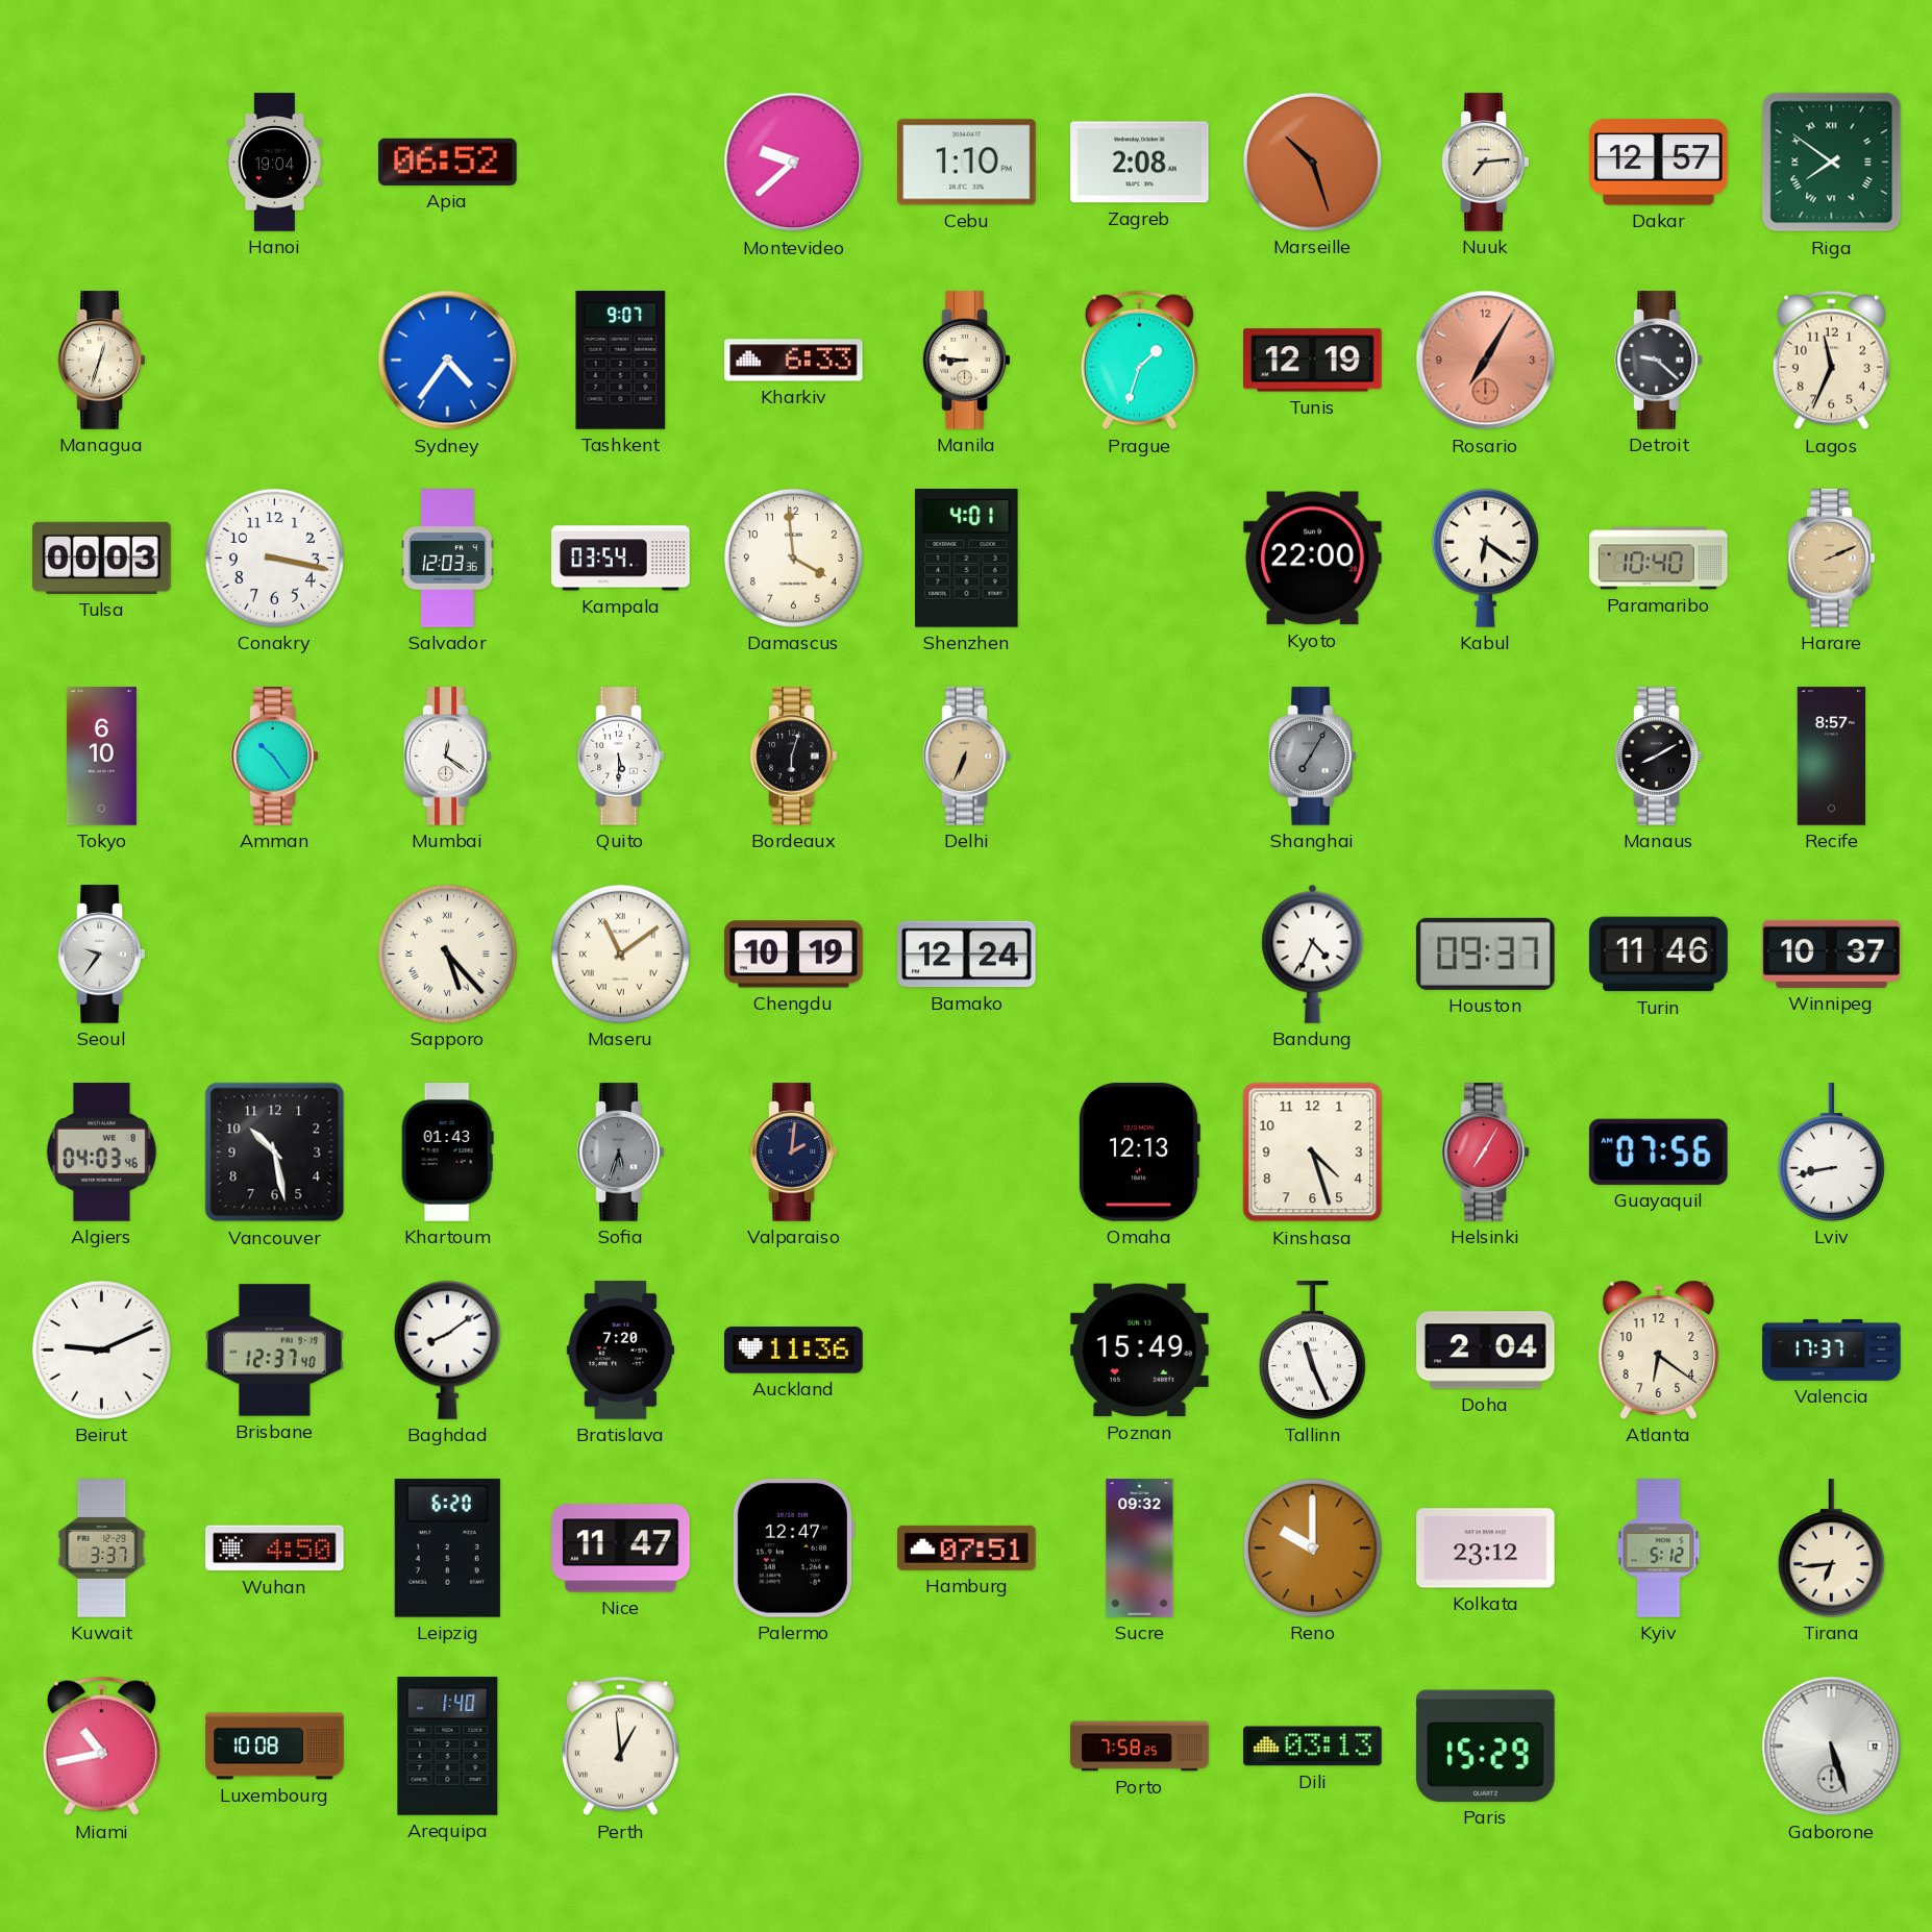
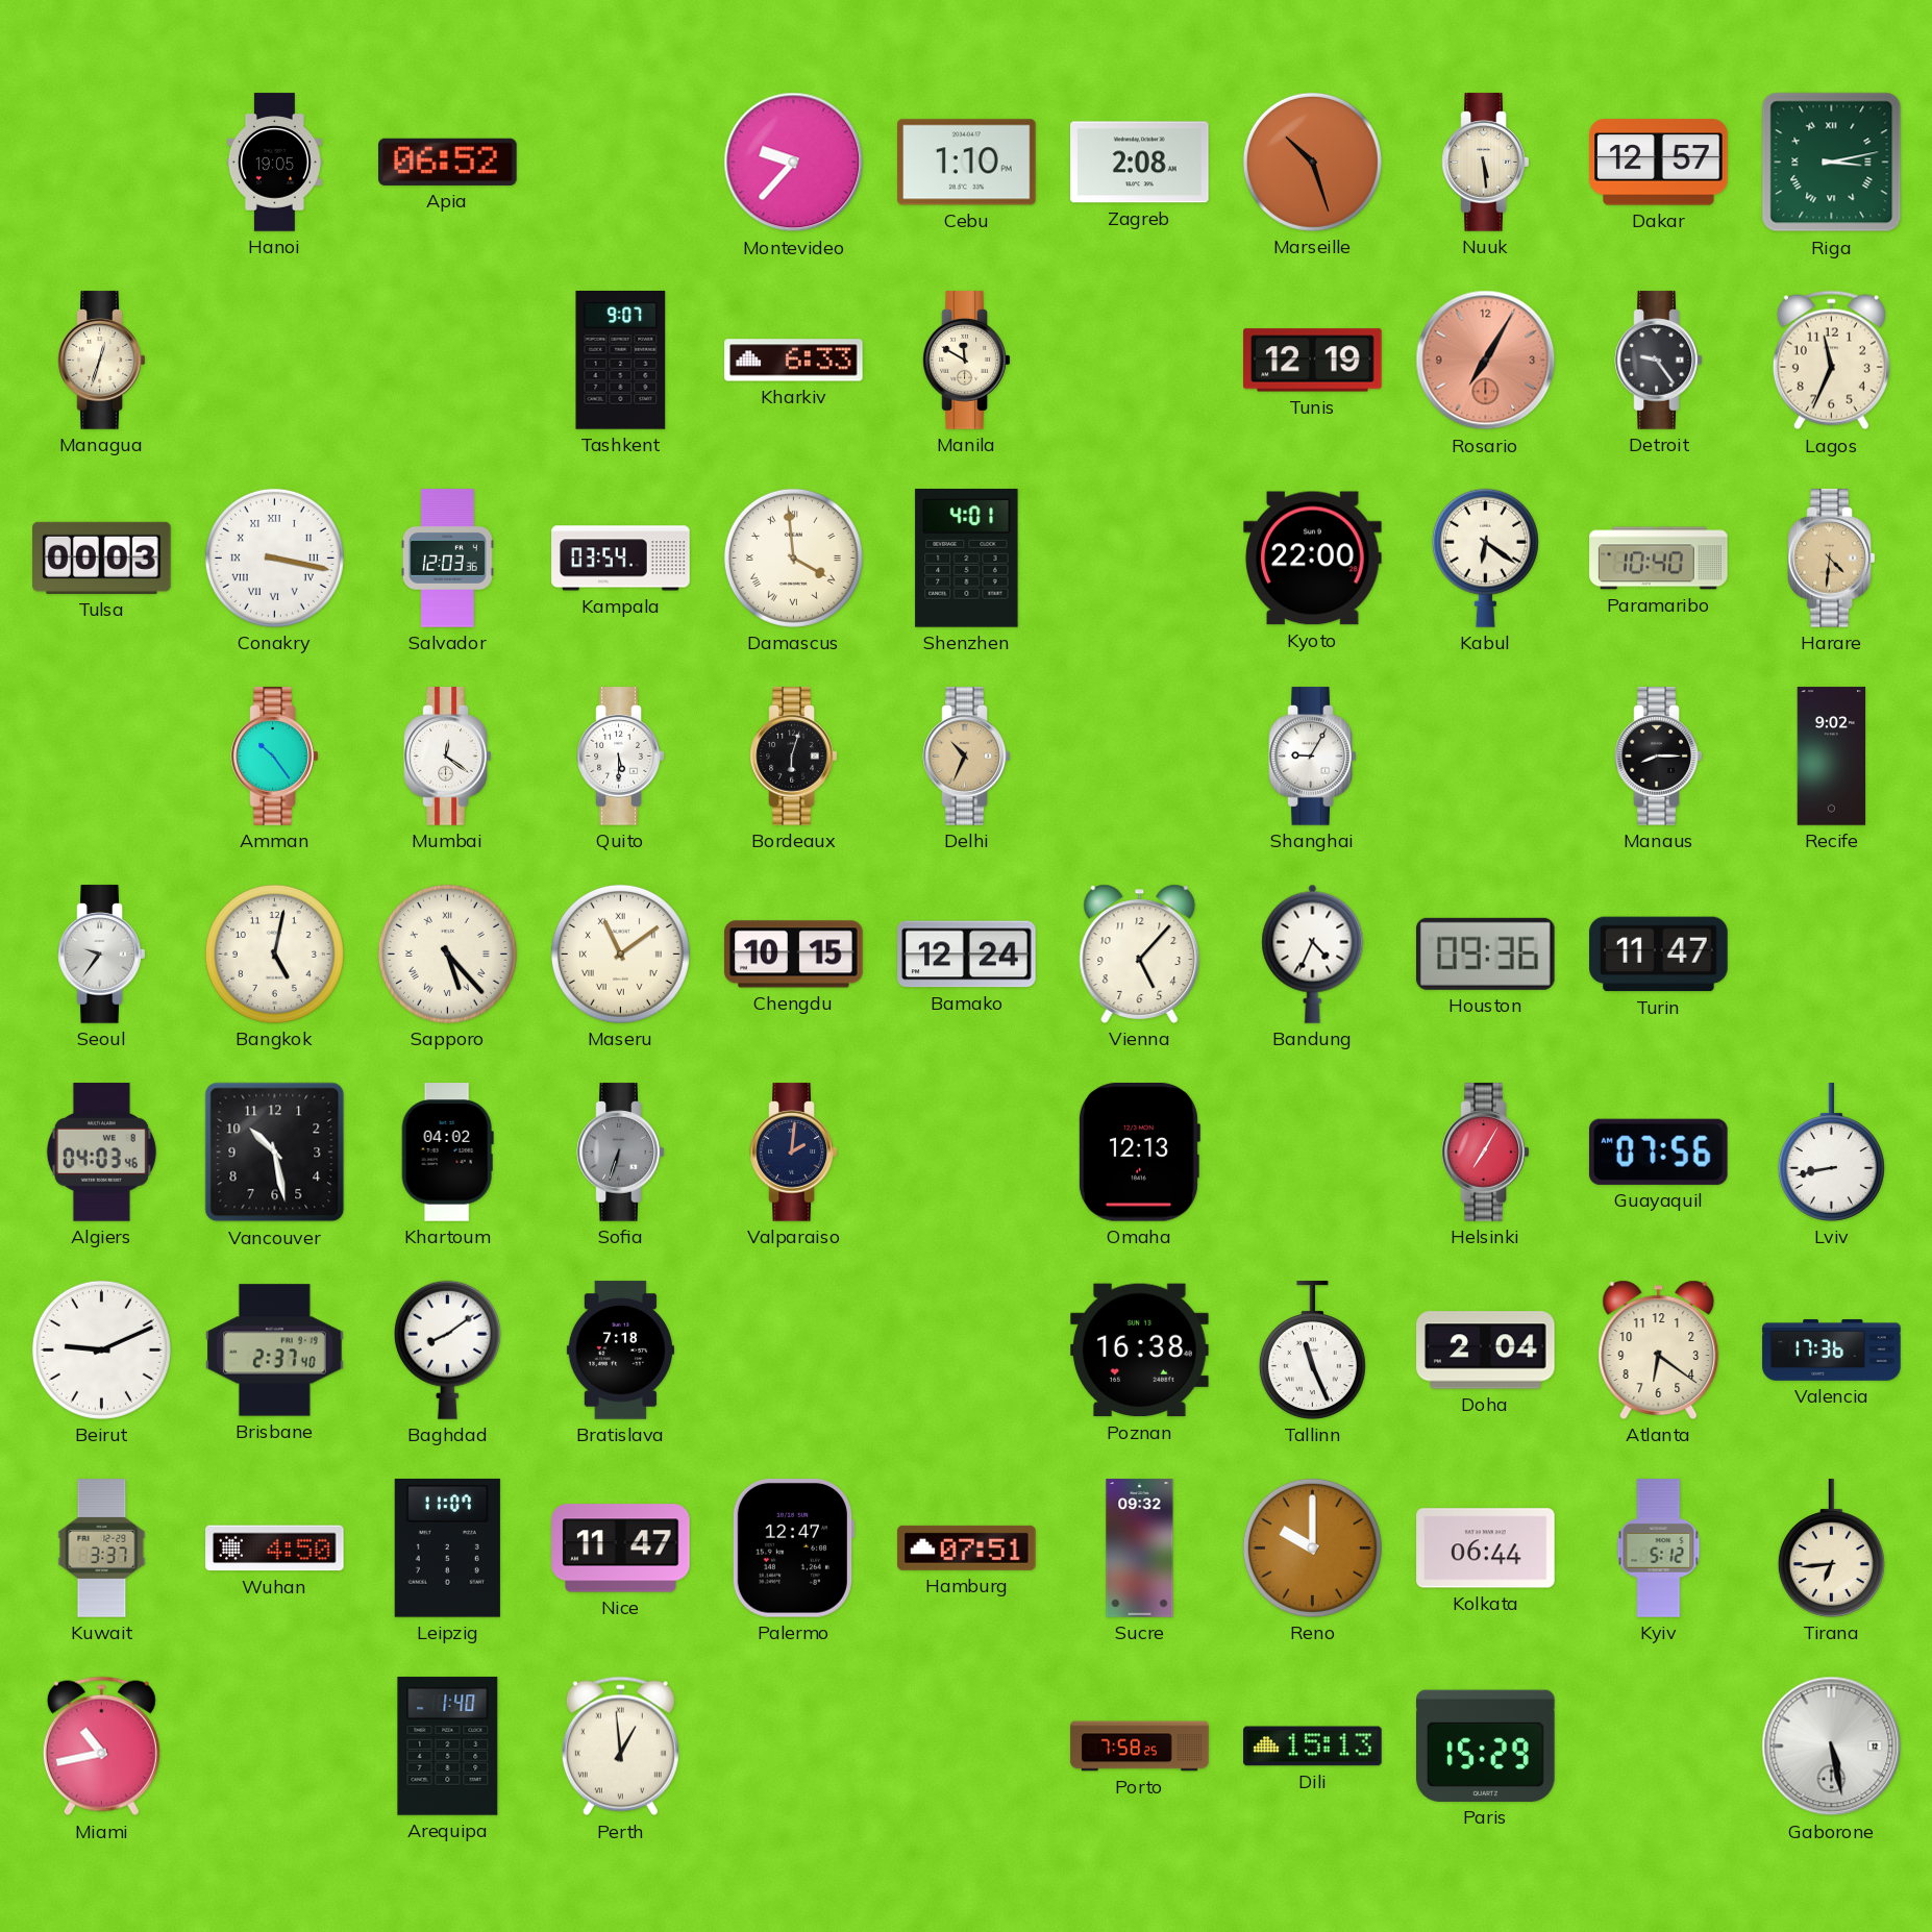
Hanoi: 19:04 -> 19:05
Montevideo: 9:38 -> 9:37
Nuuk: 7:14 -> 5:29
Riga: 7:51 -> 3:13
Sydney: 4:36 -> none
Manila: 8:46 -> 11:50
Prague: 1:33 -> none
Detroit: 9:22 -> 9:24
Conakry numerals: Arabic -> Roman
Damascus numerals: Arabic -> Roman
Harare: 2:11 -> 4:31
Tokyo: 6:10 -> none
Delhi: 6:34 -> 10:34
Shanghai: 7:05 -> 9:05
Shanghai dial: grey -> white
Manaus: 8:10 -> 8:15
Recife: 8:57 -> 9:02
Bangkok: none -> 5:02
Chengdu: 10:19 -> 10:15
Vienna: none -> 5:07
Houston: 09:37 -> 09:36
Turin: 11:46 -> 11:47
Winnipeg: 10:37 -> none
Khartoum: 01:43 -> 04:02
Sofia: 5:33 -> 6:33
Kinshasa: 4:27 -> none
Brisbane: 12:37 -> 2:37
Bratislava: 7:20 -> 7:18
Auckland: 11:36 -> none
Poznan: 15:49 -> 16:38
Valencia: 17:37 -> 17:36
Leipzig: 6:20 -> 11:07
Kolkata: 23:12 -> 06:44
Luxembourg: 10:08 -> none
Dili: 03:13 -> 15:13
Gaborone: 5:27 -> 5:28
